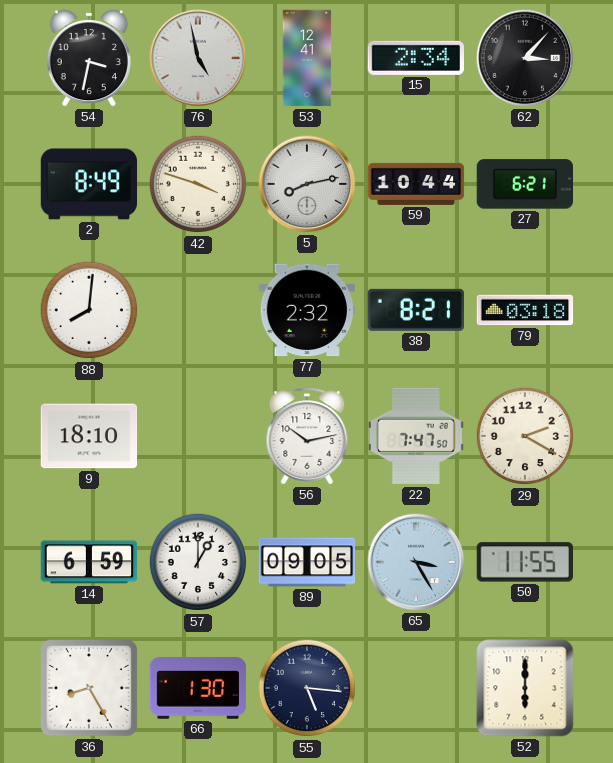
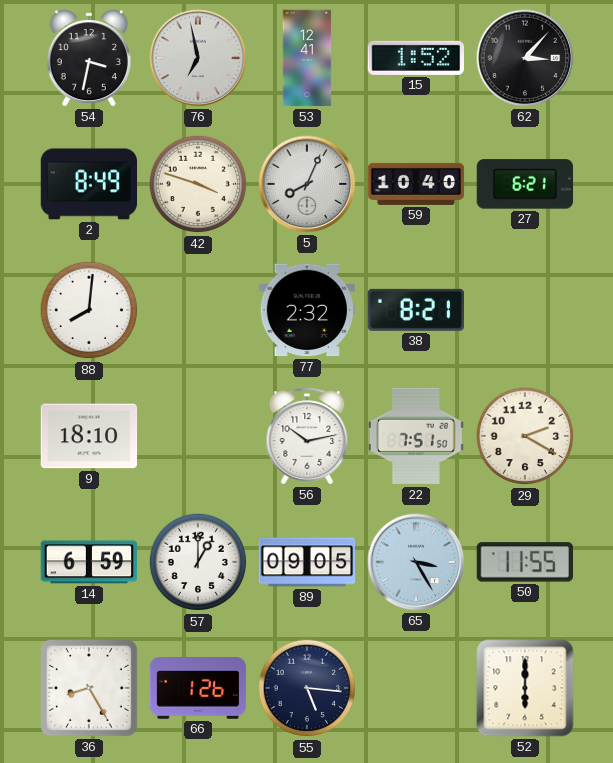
76: 4:58 -> 6:58
15: 2:34 -> 1:52
5: 8:13 -> 8:04
59: 10:44 -> 10:40
79: 03:18 -> none
22: 7:47 -> 7:51
66: 1:30 -> 1:26
